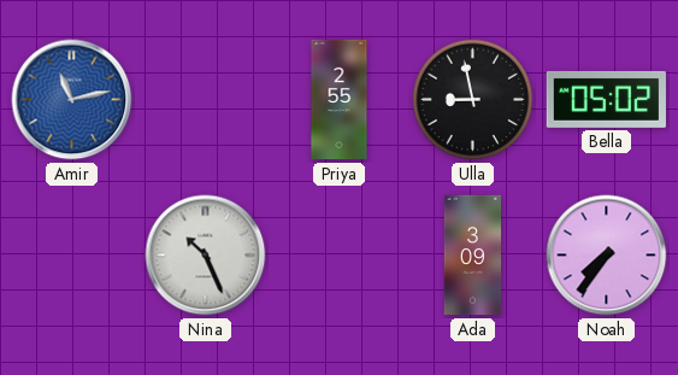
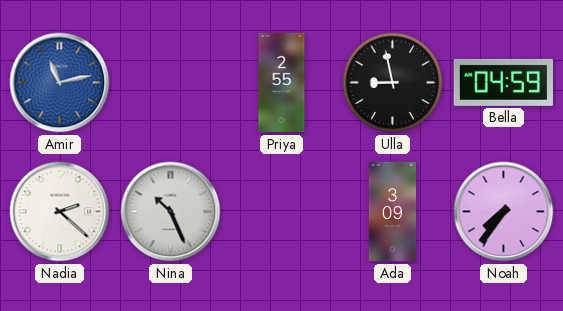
Bella: 05:02 -> 04:59
Nadia: none -> 2:22
